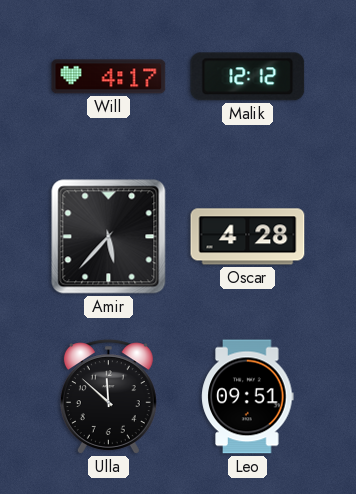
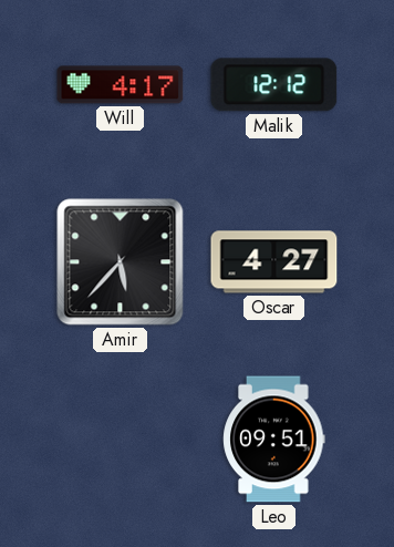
Oscar: 4:28 -> 4:27
Ulla: 11:52 -> none
